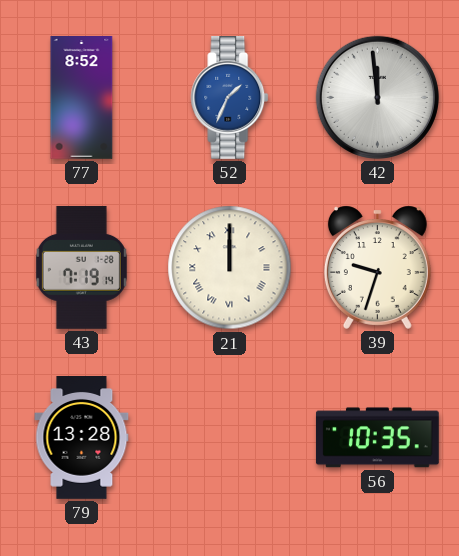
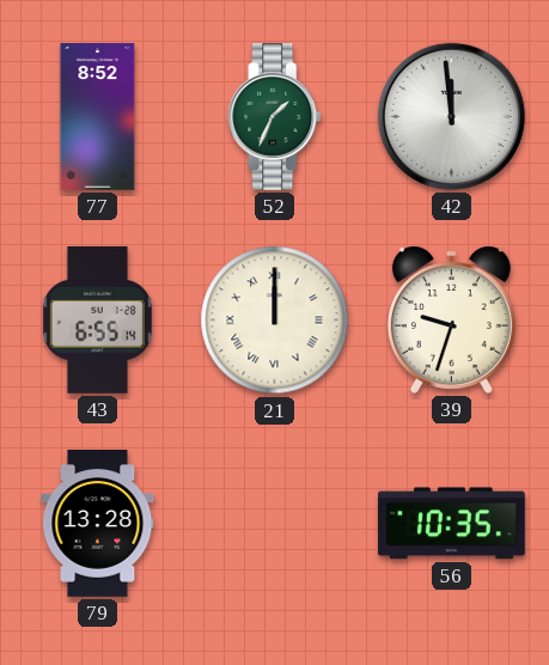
52 dial: blue -> green
43: 7:19 -> 6:55
